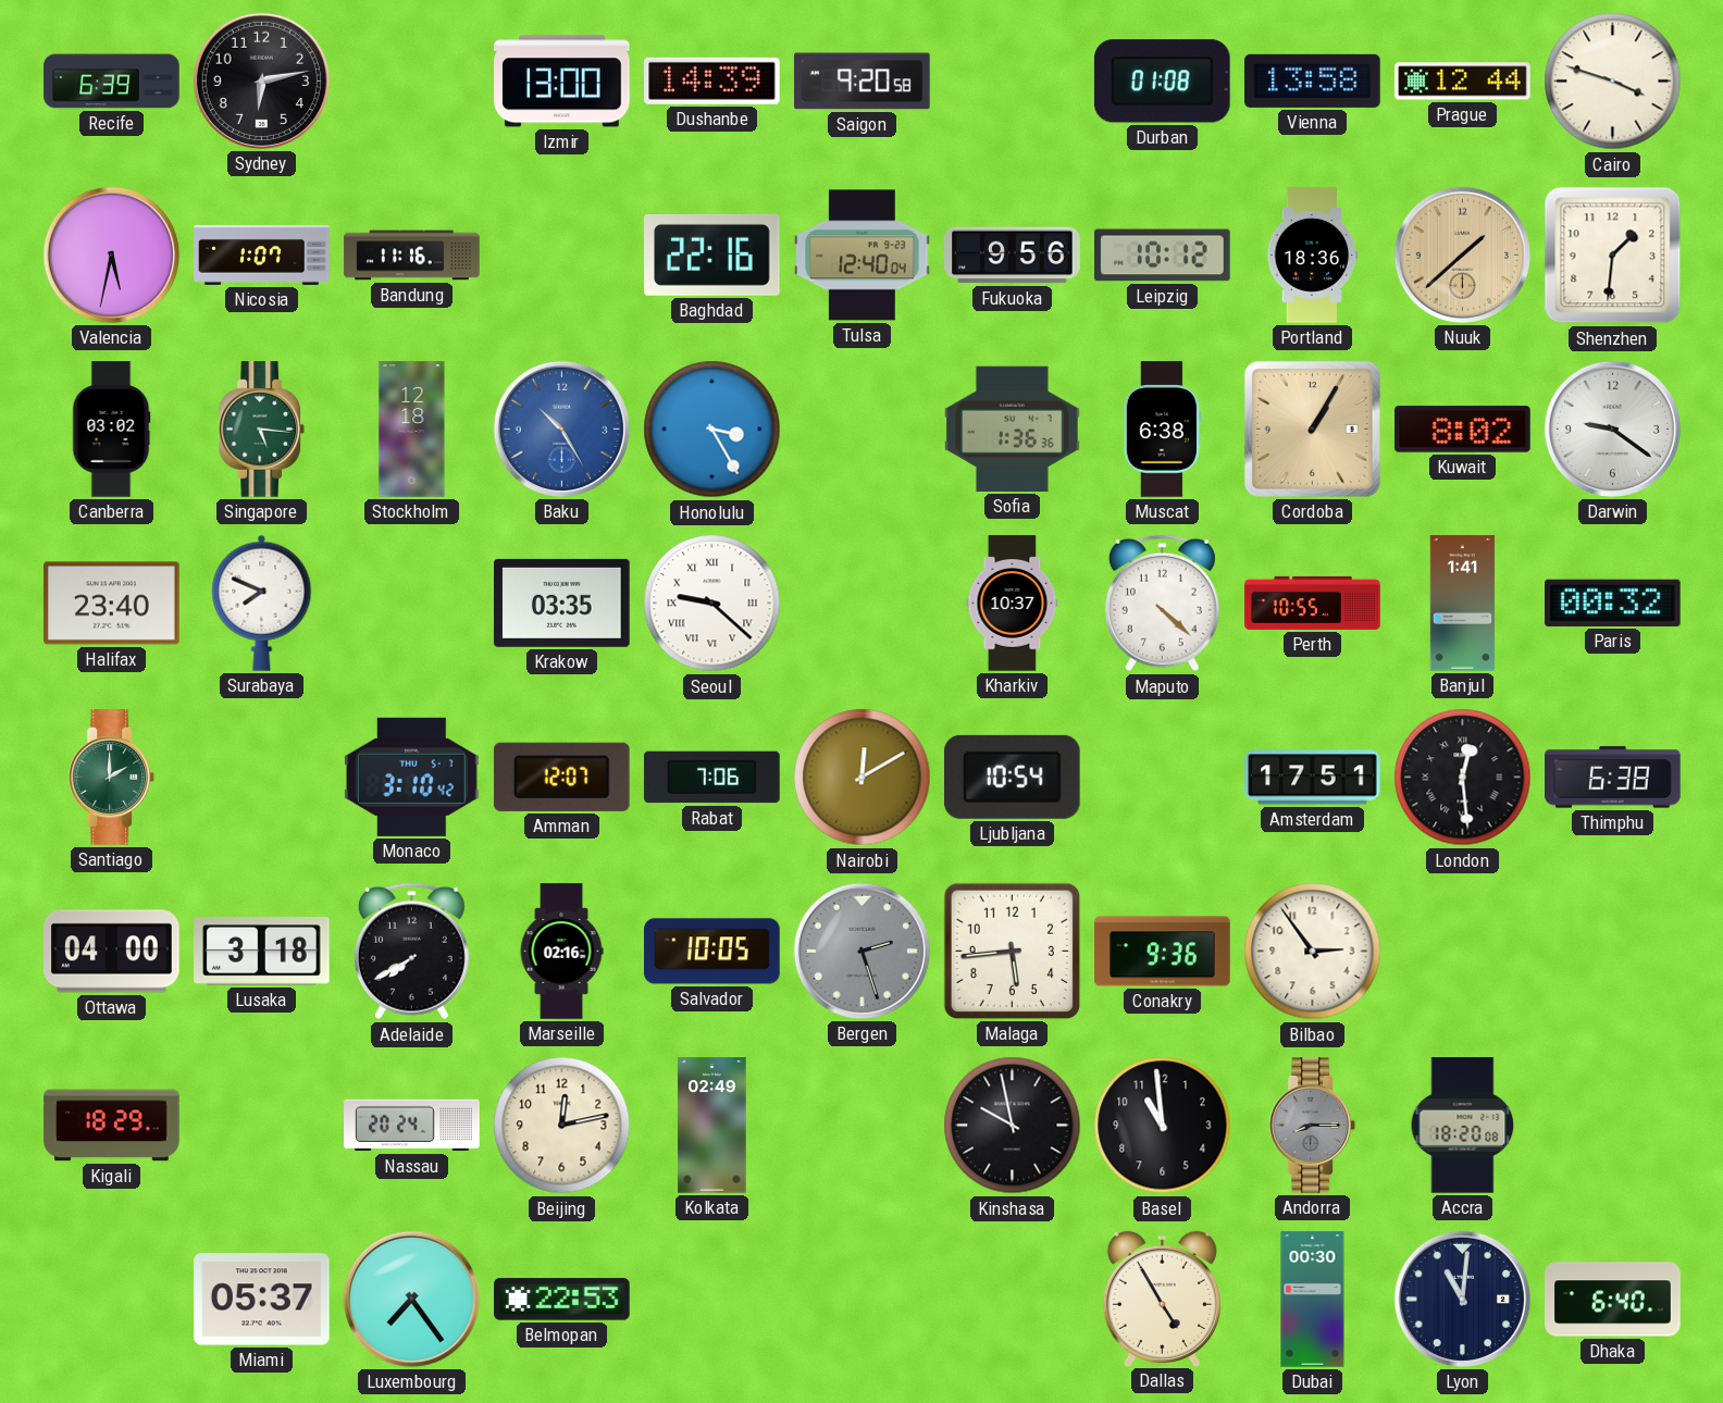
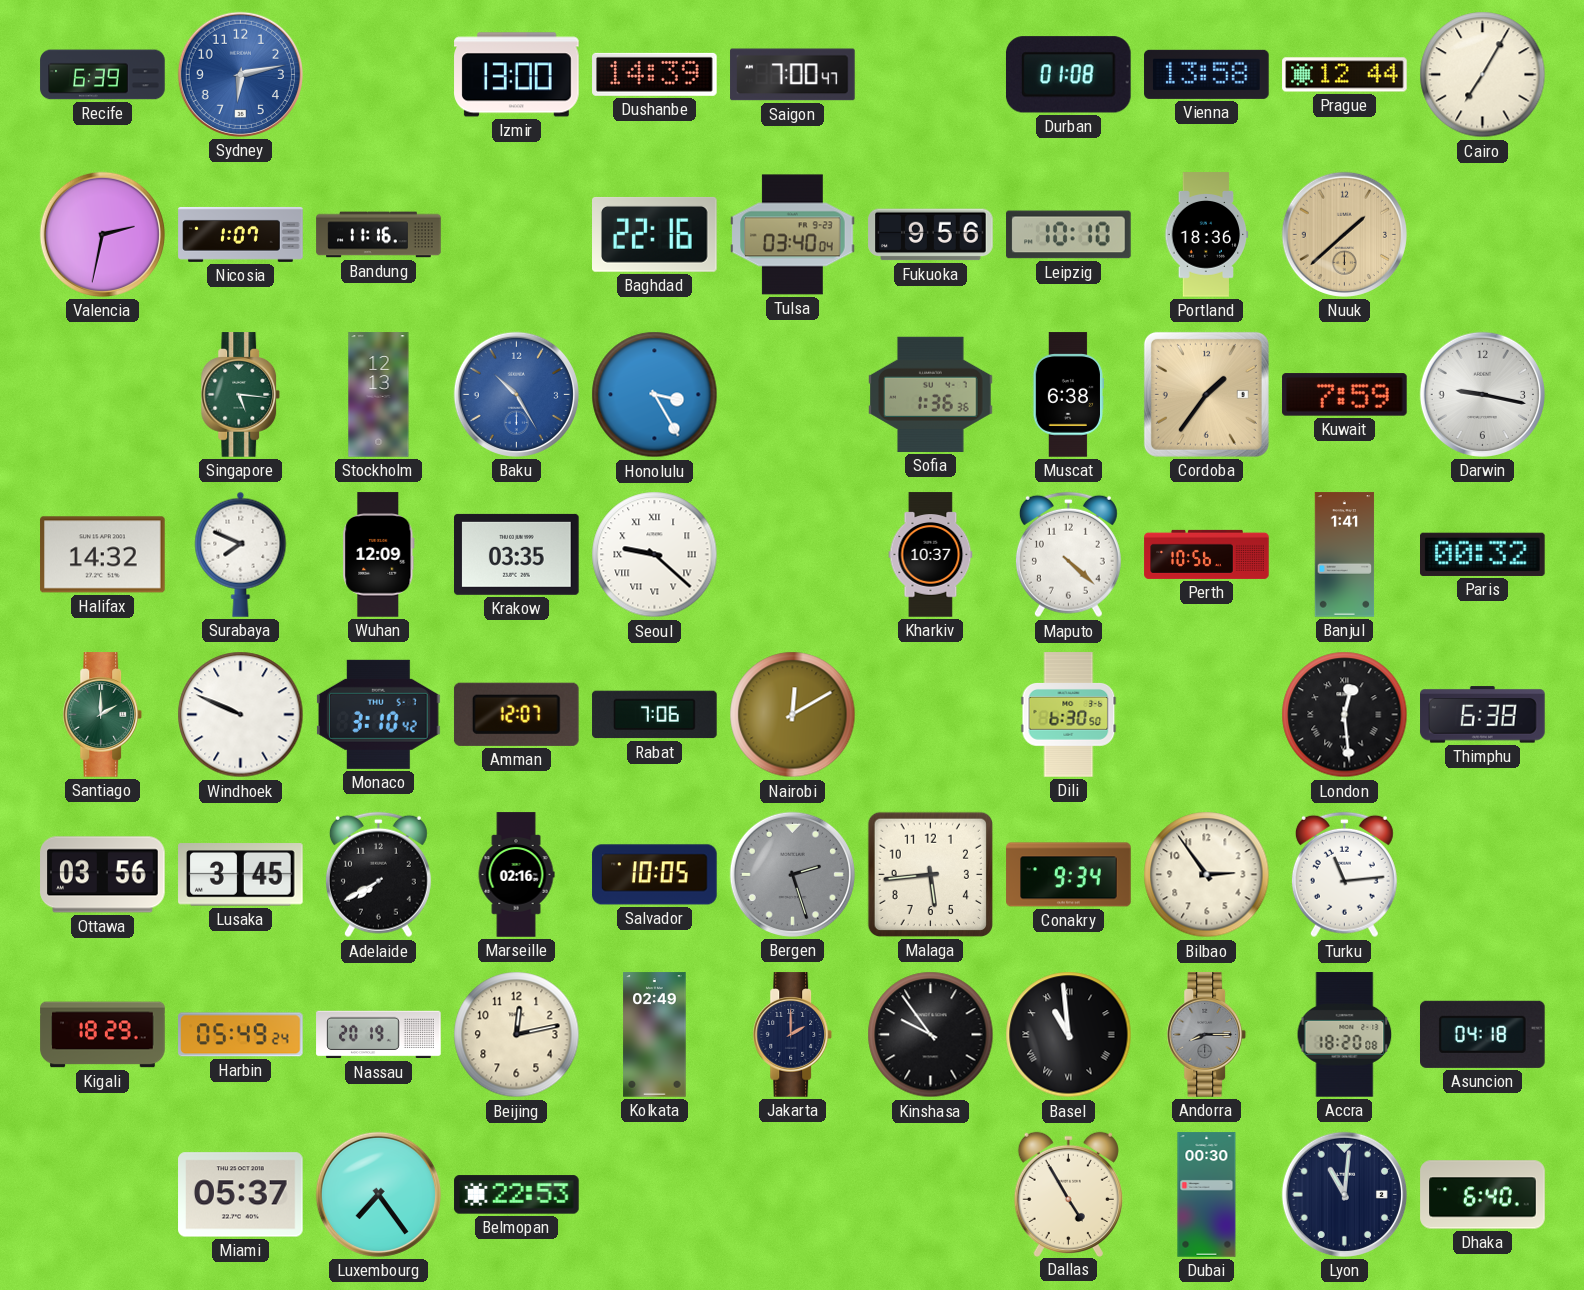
Sydney dial: black -> blue
Saigon: 9:20 -> 7:00
Cairo: 3:48 -> 7:05
Valencia: 5:32 -> 2:32
Tulsa: 12:40 -> 03:40
Leipzig: 10:12 -> 10:10
Shenzhen: 1:31 -> none
Canberra: 03:02 -> none
Stockholm: 12:18 -> 12:13
Cordoba: 1:05 -> 1:36
Kuwait: 8:02 -> 7:59
Darwin: 9:21 -> 9:17
Halifax: 23:40 -> 14:32
Wuhan: none -> 12:09
Perth: 10:55 -> 10:56
Windhoek: none -> 9:49
Ljubljana: 10:54 -> none
Dili: none -> 6:30
Amsterdam: 17:51 -> none
Ottawa: 04:00 -> 03:56
Lusaka: 3:18 -> 3:45
Conakry: 9:36 -> 9:34
Turku: none -> 11:14
Harbin: none -> 05:49
Nassau: 20:24 -> 20:19
Jakarta: none -> 2:00
Kinshasa: 9:58 -> 9:54
Basel numerals: Arabic -> Roman
Asuncion: none -> 04:18
